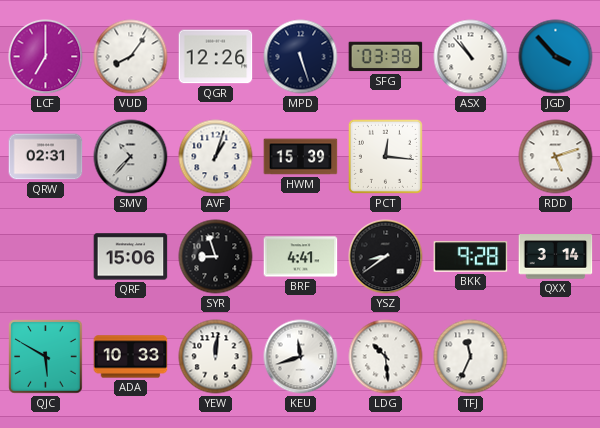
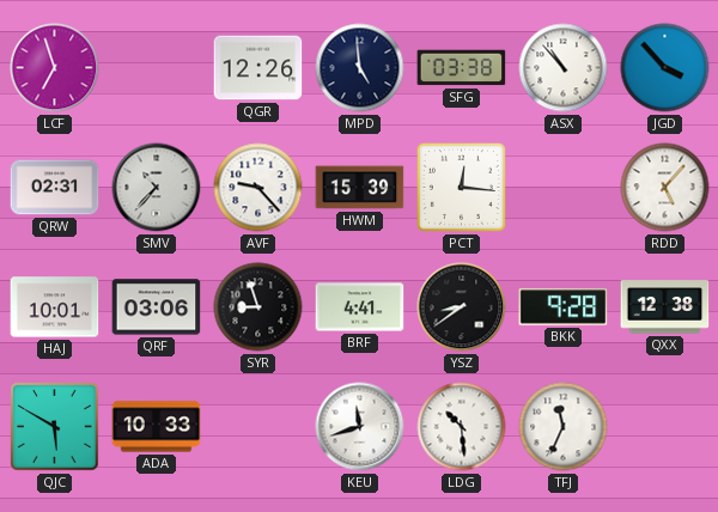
LCF: 7:00 -> 6:57
VUD: 8:06 -> none
MPD: 5:27 -> 4:59
AVF: 1:03 -> 9:23
RDD: 5:12 -> 5:07
HAJ: none -> 10:01
QRF: 15:06 -> 03:06
QXX: 3:14 -> 12:38
YEW: 12:01 -> none
